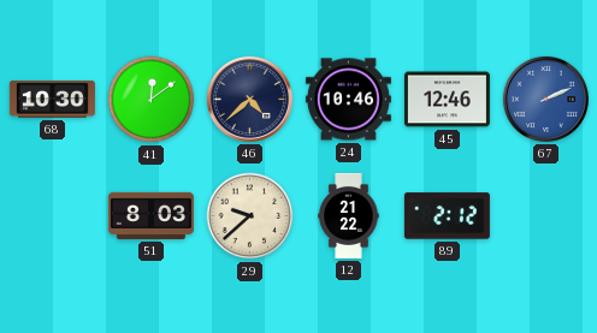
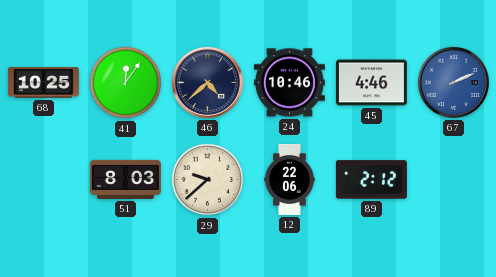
68: 10:30 -> 10:25
41: 12:09 -> 12:06
45: 12:46 -> 4:46
12: 21:22 -> 22:06
